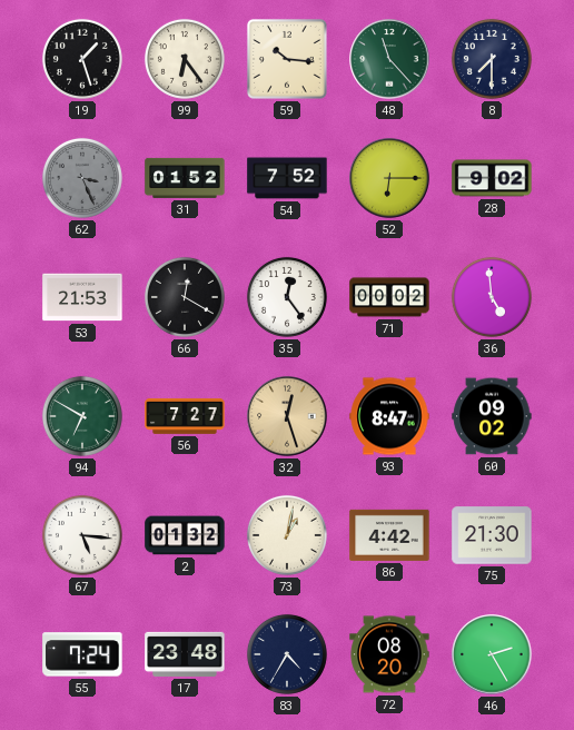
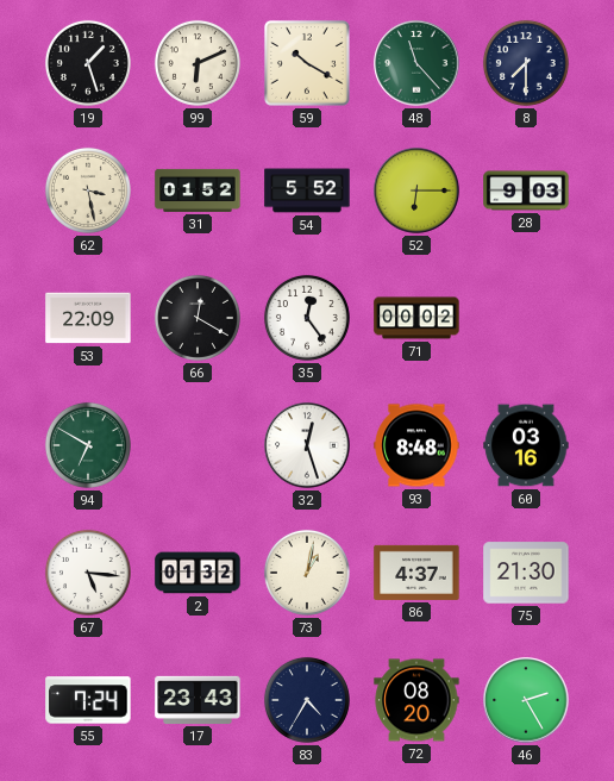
99: 6:24 -> 6:11
59: 10:16 -> 10:20
62: 3:26 -> 3:28
62 dial: grey -> cream
54: 7:52 -> 5:52
28: 9:02 -> 9:03
53: 21:53 -> 22:09
36: 4:59 -> none
56: 7:27 -> none
32 dial: champagne -> white
93: 8:47 -> 8:48
60: 09:02 -> 03:16
86: 4:42 -> 4:37
17: 23:48 -> 23:43
